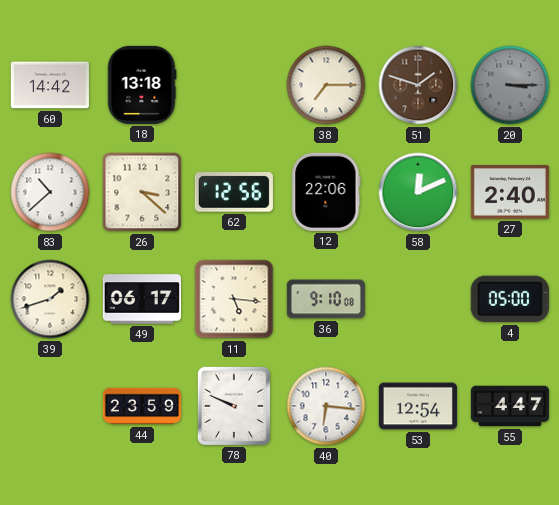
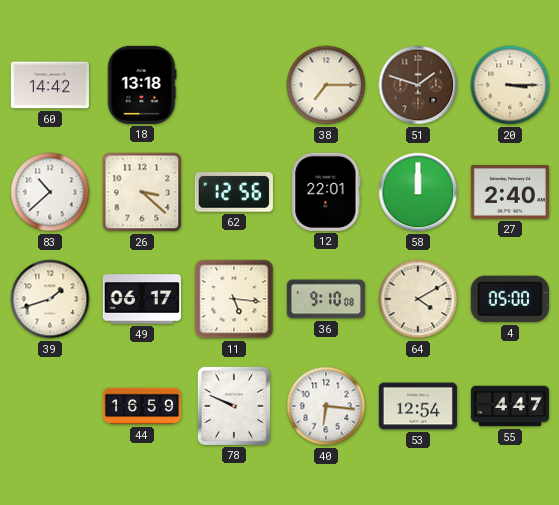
20 dial: grey -> cream
12: 22:06 -> 22:01
58: 12:11 -> 12:00
64: none -> 4:10
44: 23:59 -> 16:59
